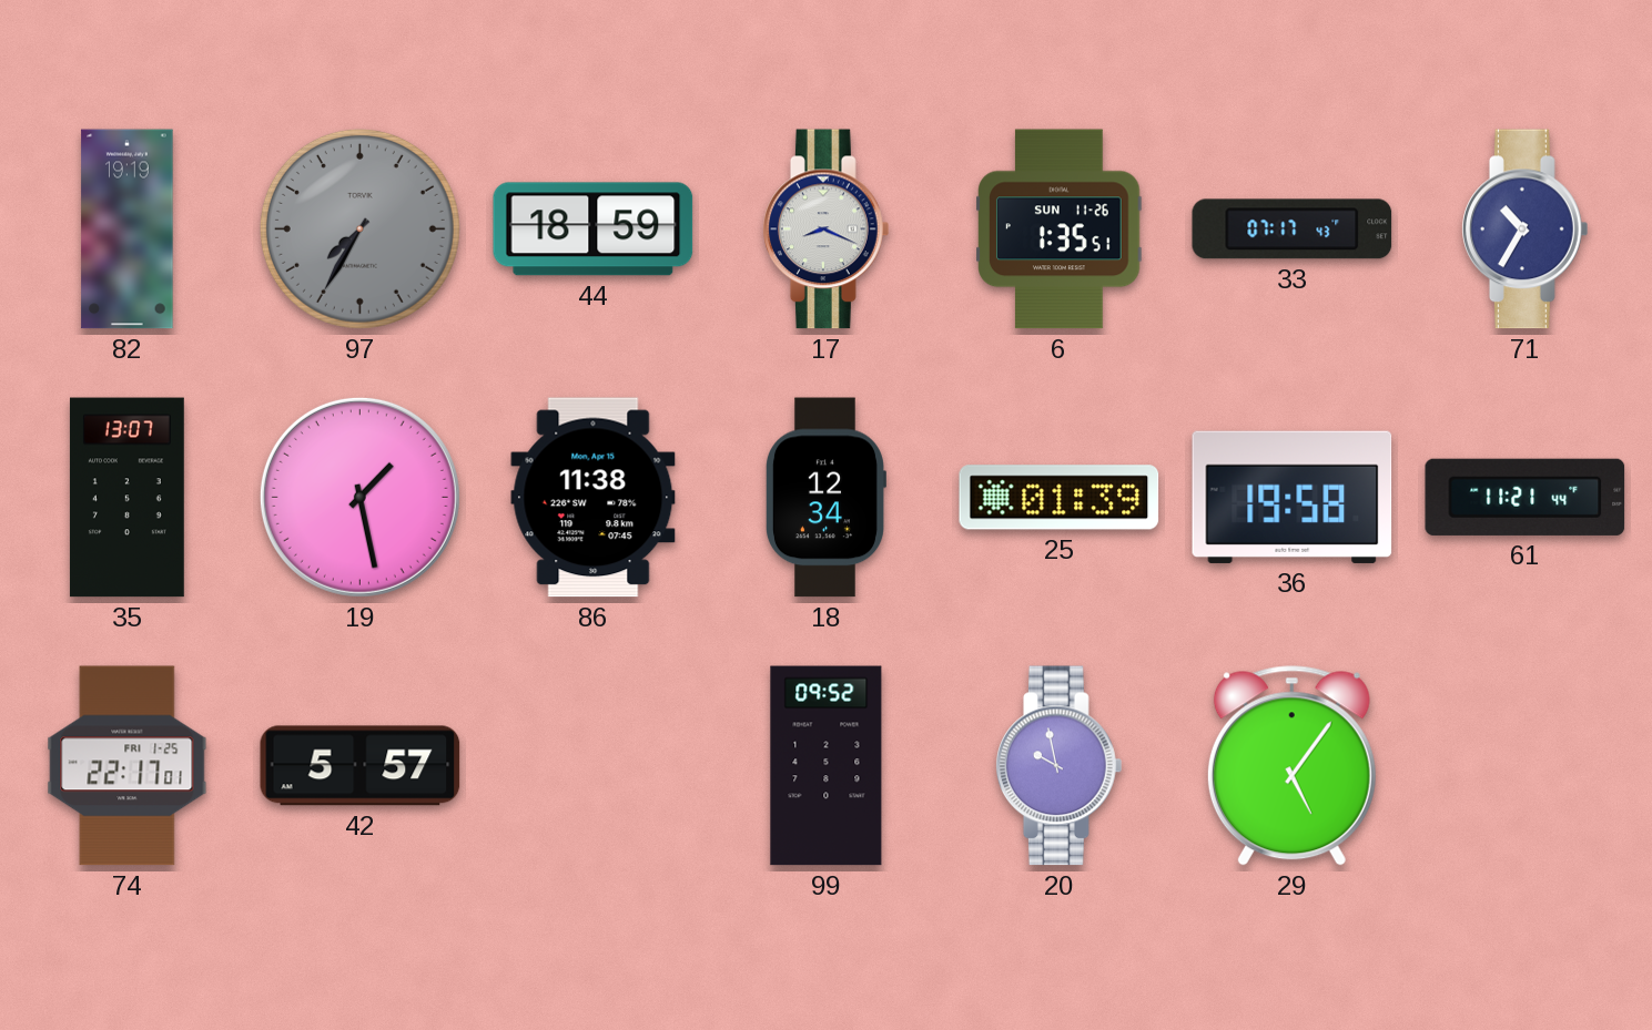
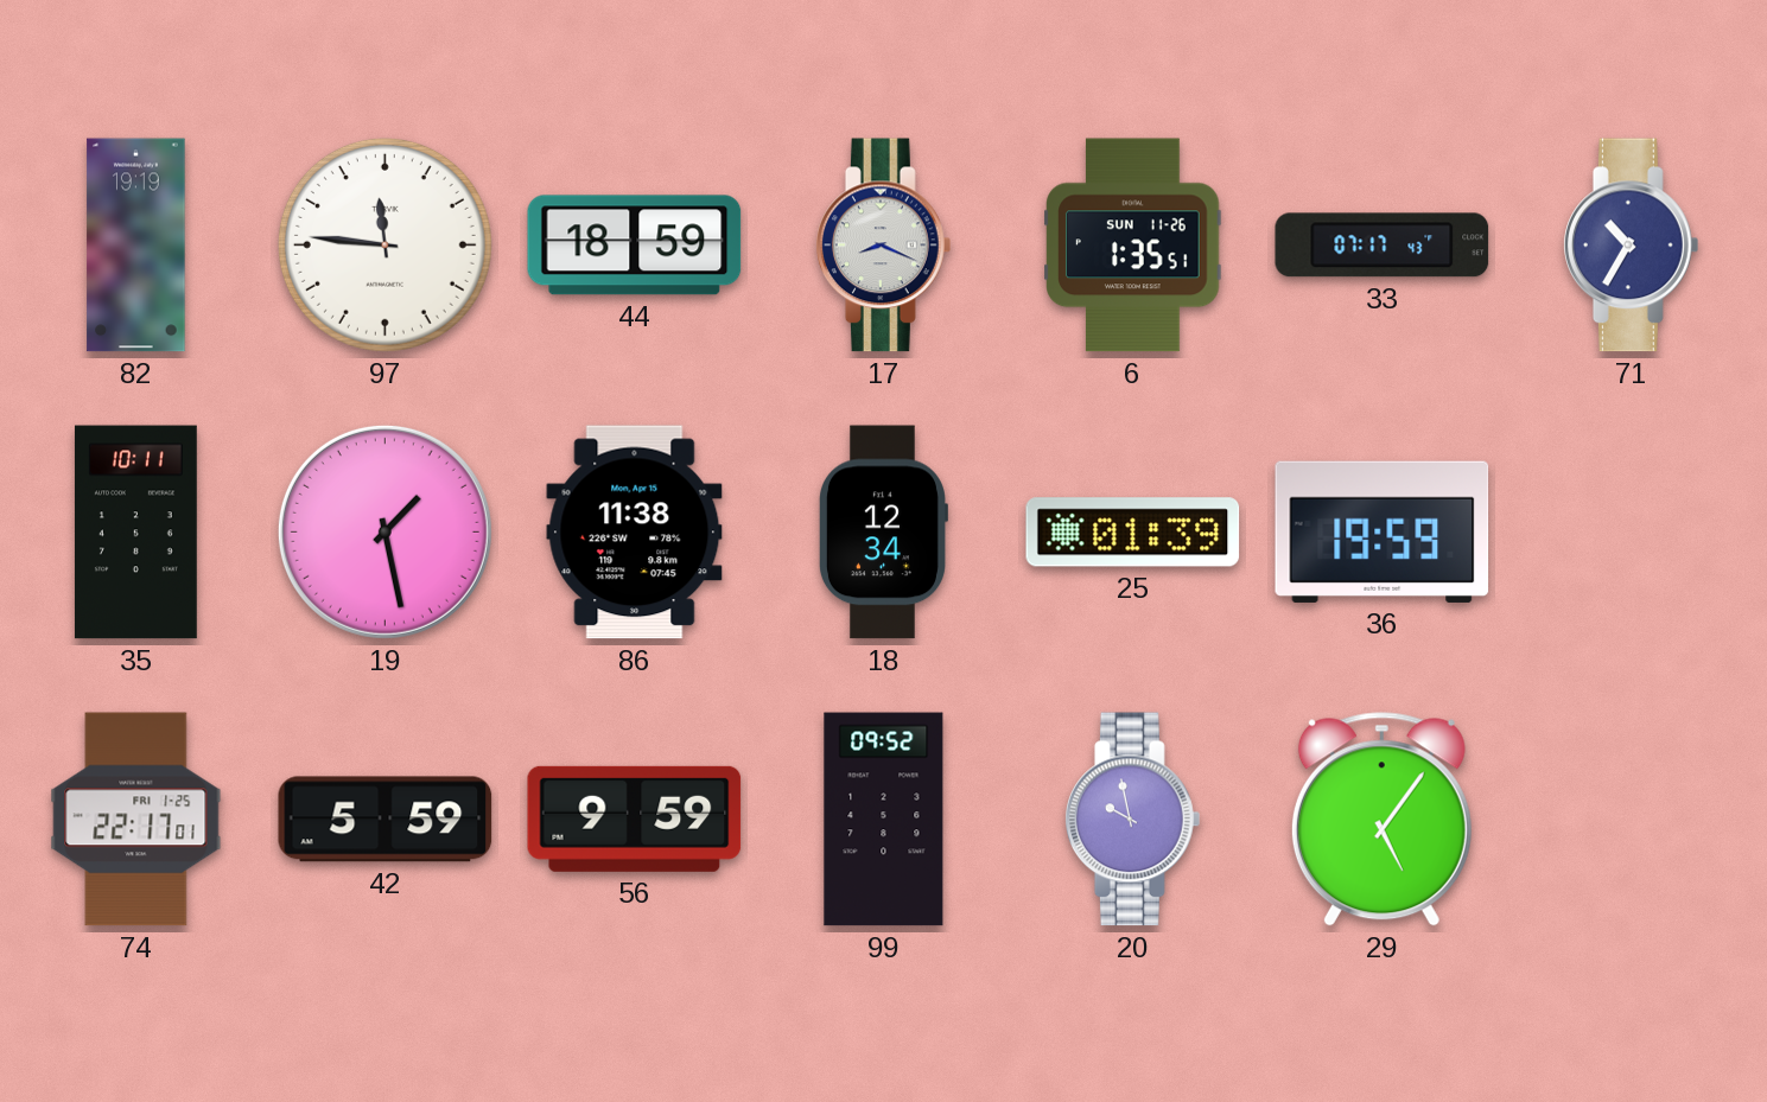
97: 7:35 -> 11:46
97 dial: grey -> white
35: 13:07 -> 10:11
36: 19:58 -> 19:59
61: 11:21 -> none
42: 5:57 -> 5:59
56: none -> 9:59
